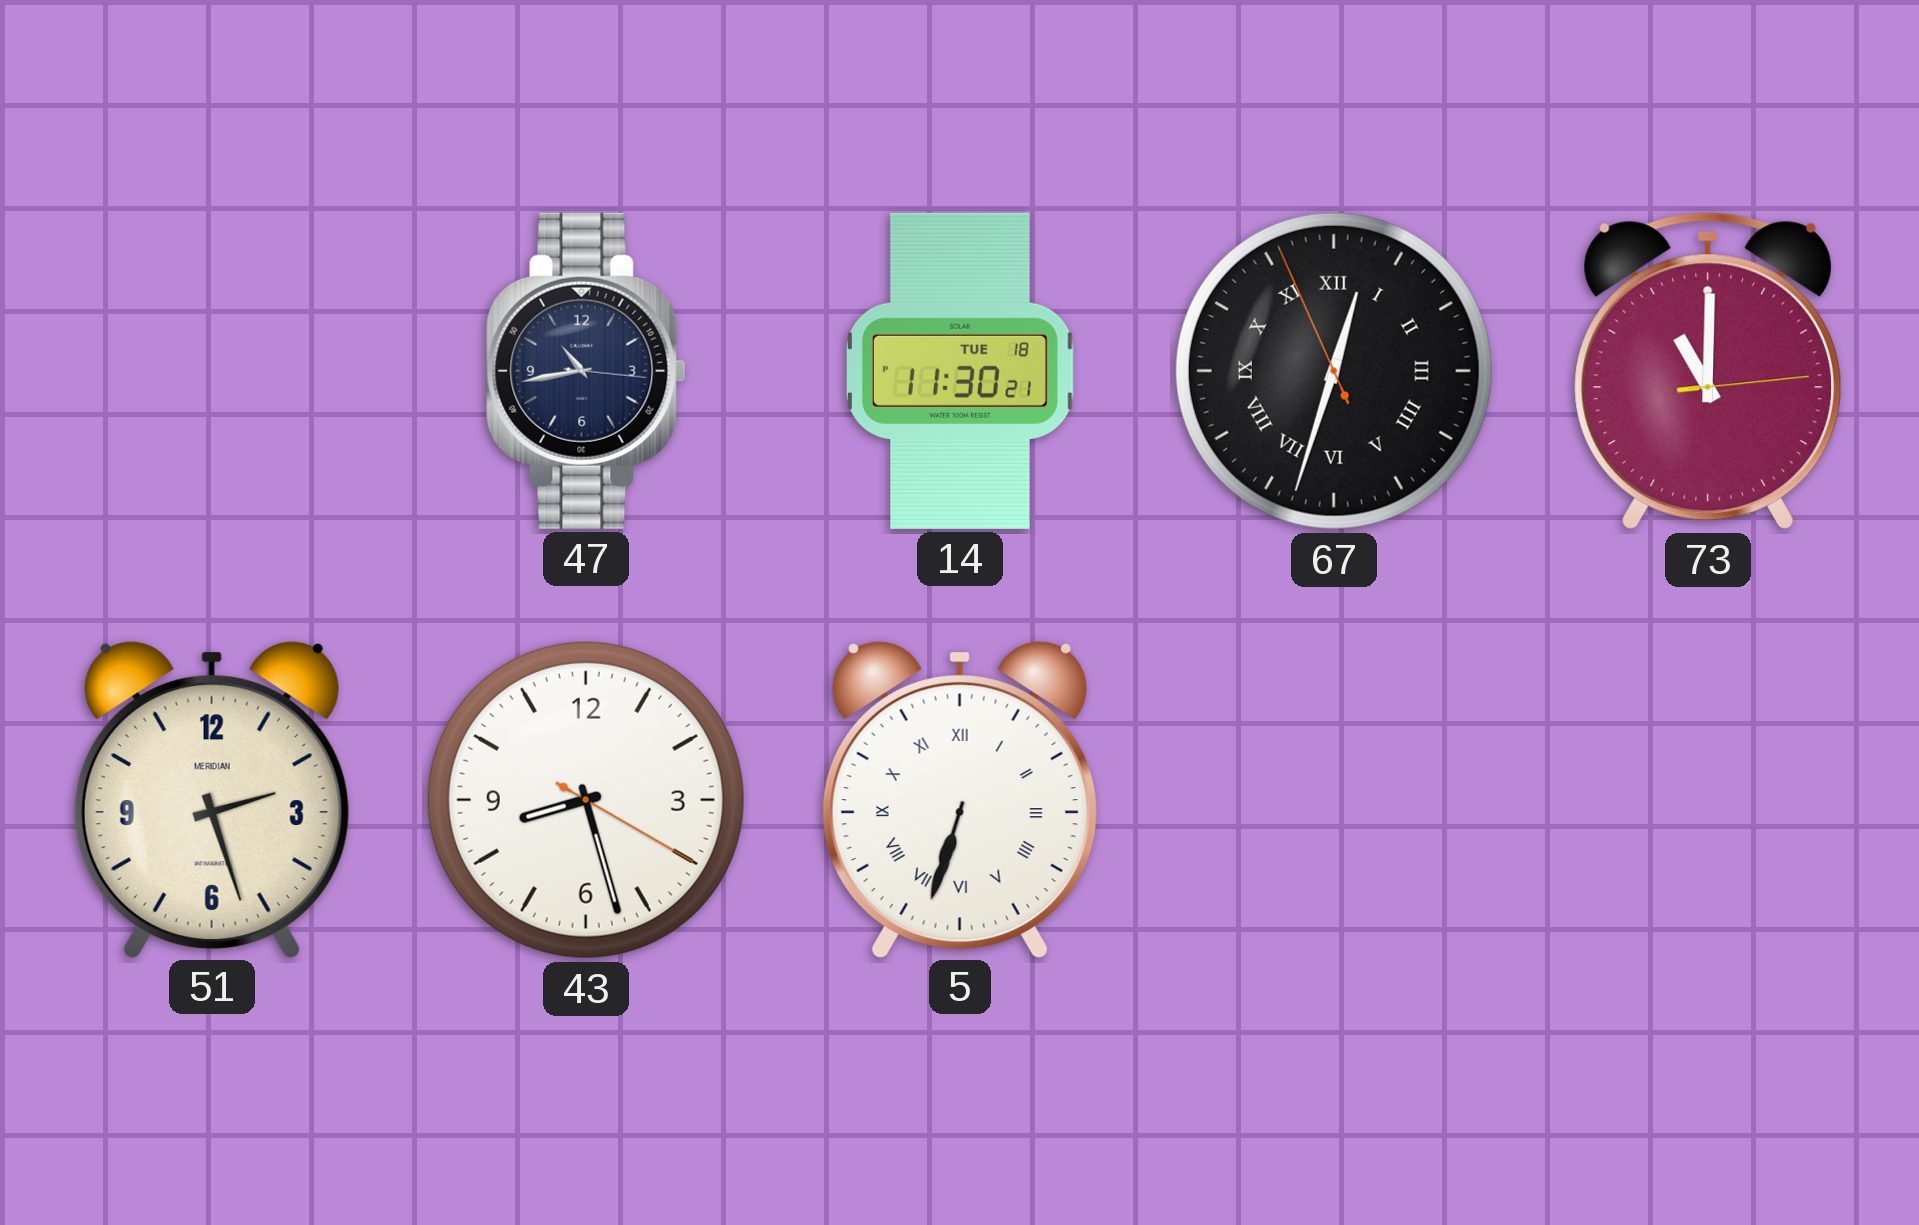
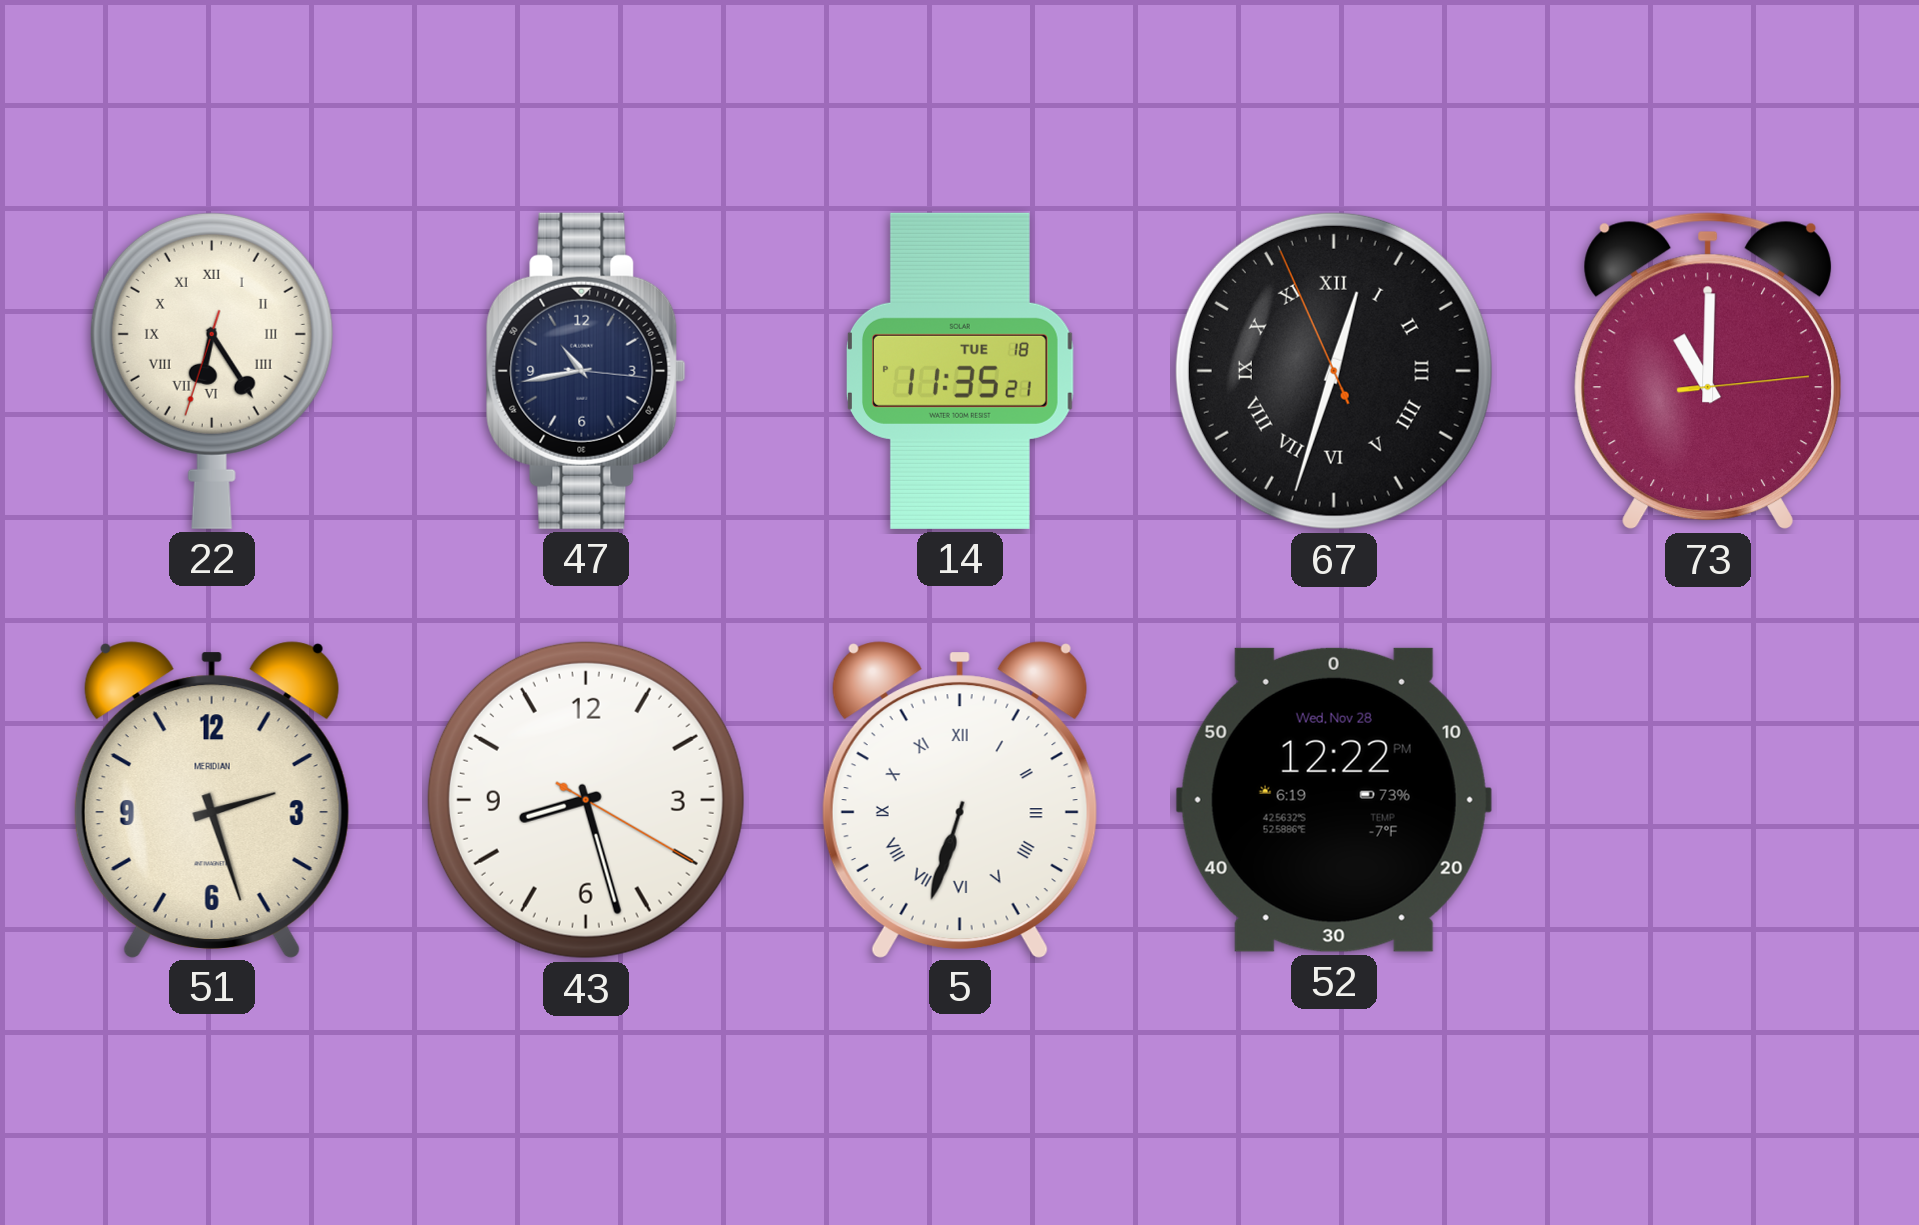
22: none -> 6:24
14: 11:30 -> 11:35
52: none -> 12:22
